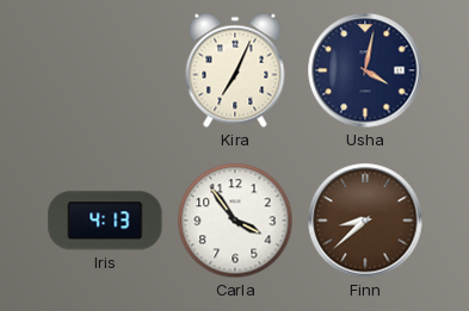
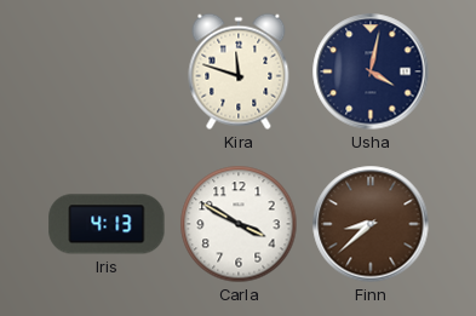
Kira: 7:04 -> 11:48
Carla: 3:54 -> 3:50
